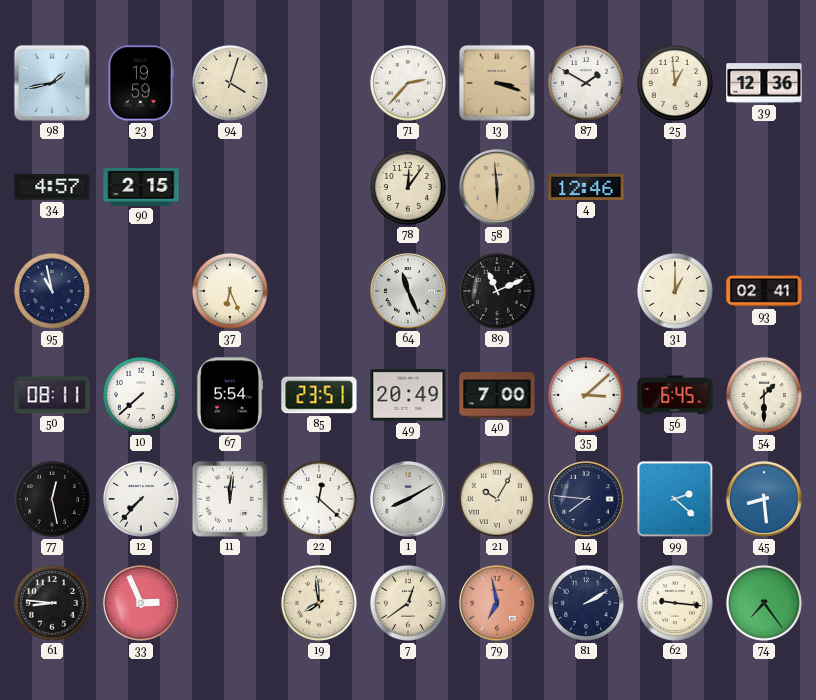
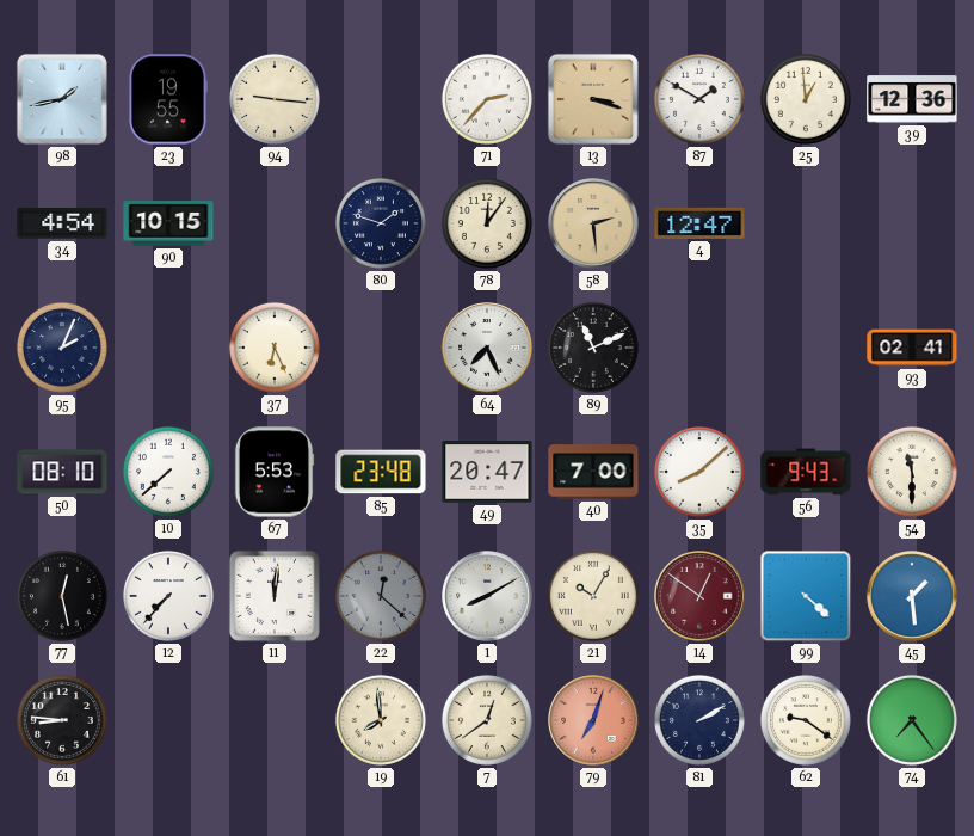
23: 19:59 -> 19:55
94: 4:03 -> 9:16
34: 4:57 -> 4:54
90: 2:15 -> 10:15
80: none -> 1:48
58: 5:59 -> 2:29
4: 12:46 -> 12:47
95: 10:58 -> 2:04
64: 11:26 -> 7:26
31: 1:00 -> none
50: 08:11 -> 08:10
67: 5:54 -> 5:53
85: 23:51 -> 23:48
49: 20:49 -> 20:47
35: 3:08 -> 8:08
56: 6:45 -> 9:43
54: 1:30 -> 11:30
22 dial: white -> grey
14: 7:46 -> 12:51
14 dial: navy -> burgundy
99: 2:22 -> 4:22
45: 8:29 -> 1:29
33: 2:56 -> none
79: 6:58 -> 7:03
62: 9:16 -> 9:21
